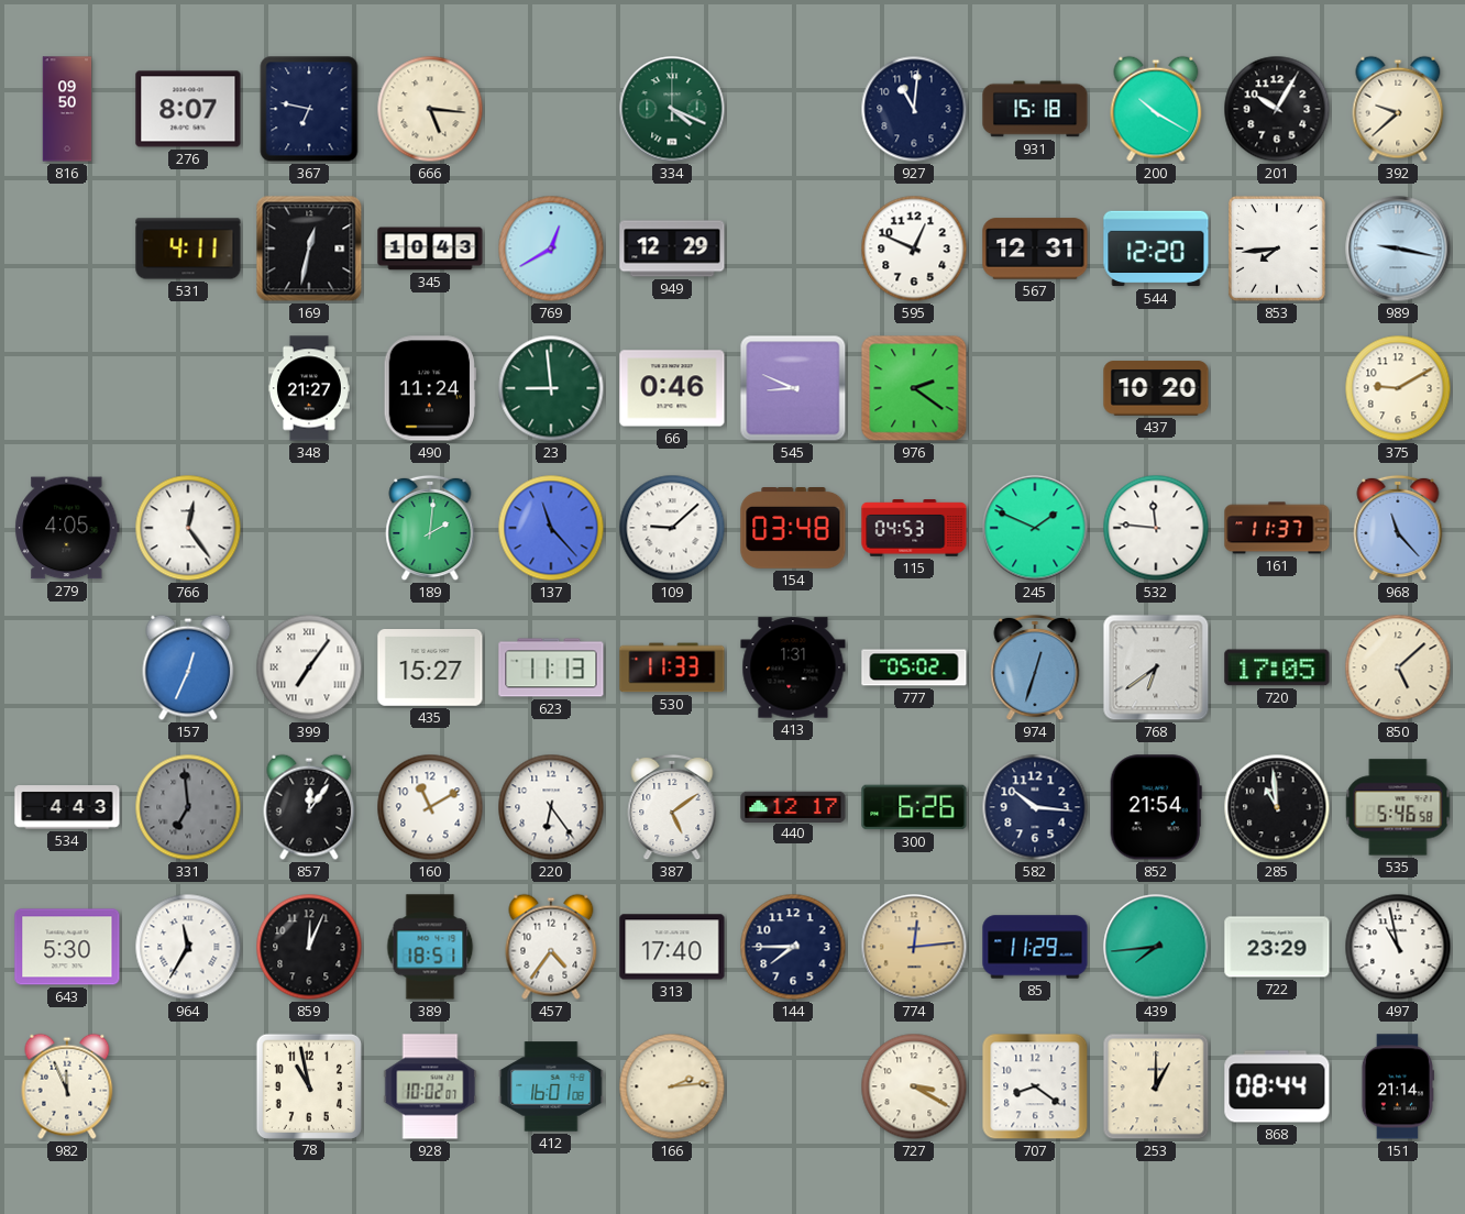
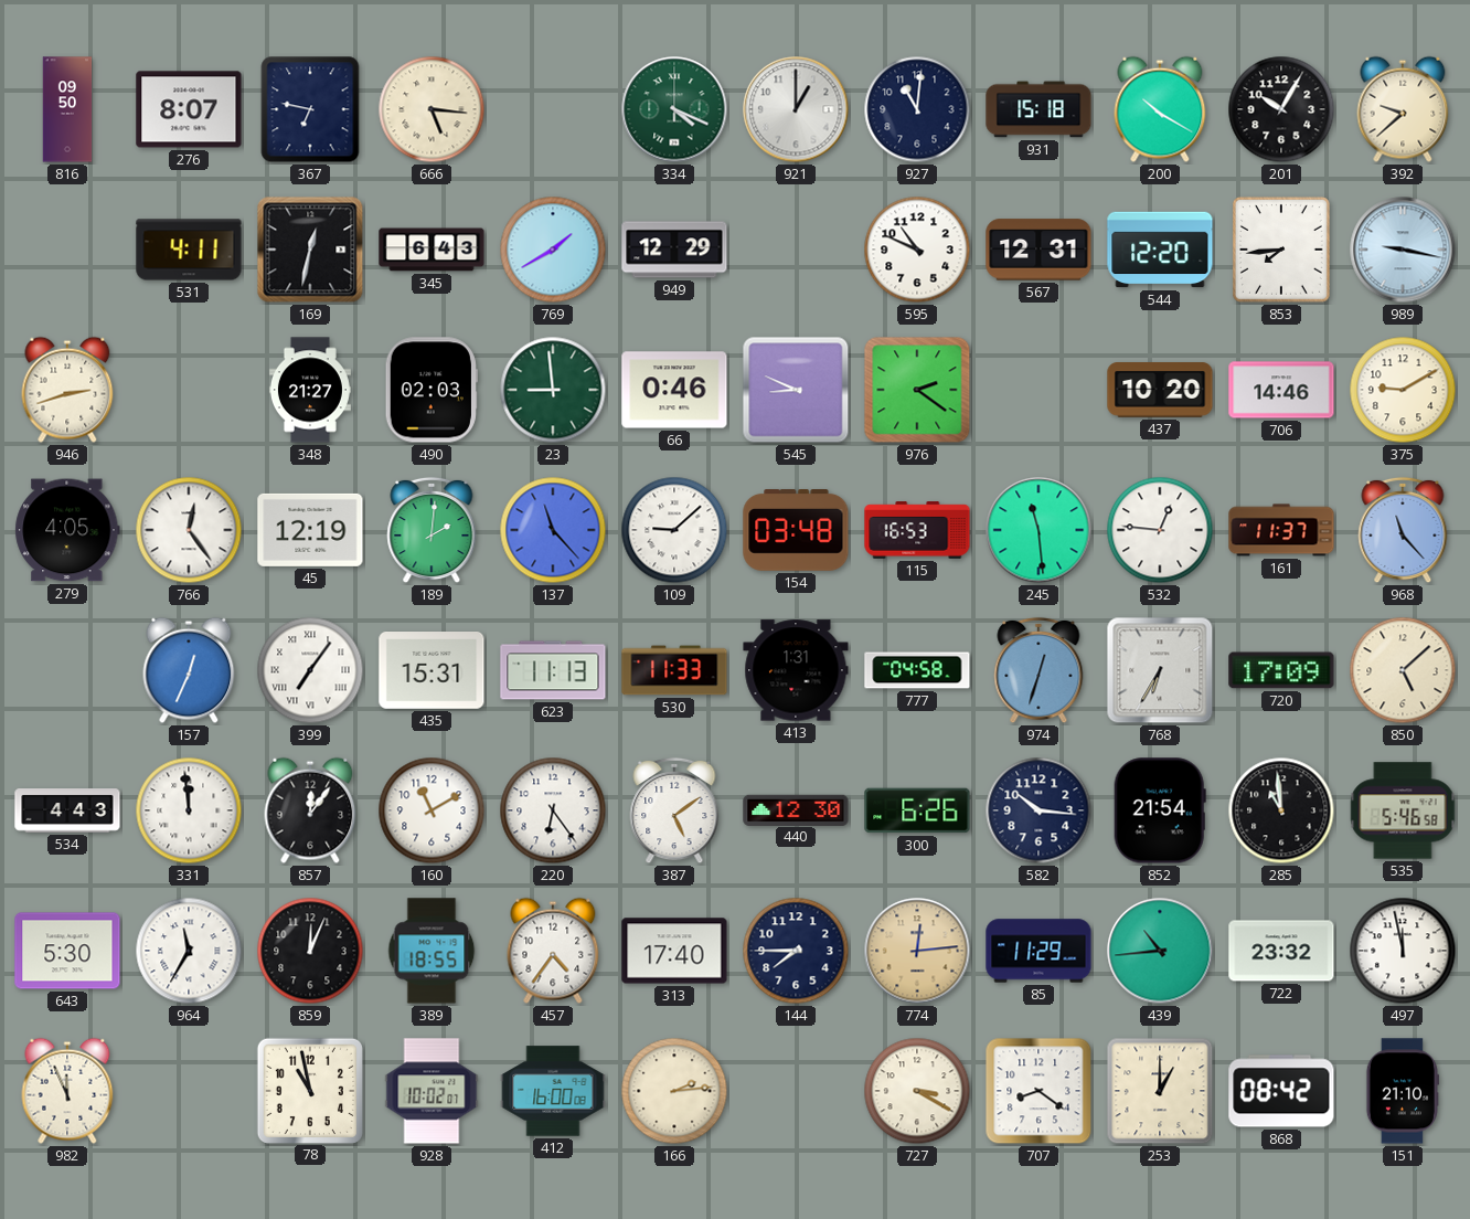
921: none -> 1:00
345: 10:43 -> 6:43
769: 12:40 -> 1:40
595: 12:49 -> 10:49
946: none -> 2:42
490: 11:24 -> 02:03
706: none -> 14:46
45: none -> 12:19
115: 04:53 -> 16:53
245: 1:49 -> 11:29
532: 11:46 -> 12:46
435: 15:27 -> 15:31
777: 05:02 -> 04:58
768: 6:39 -> 6:35
720: 17:05 -> 17:09
331: 6:59 -> 11:59
331 dial: grey -> white
440: 12:17 -> 12:30
389: 18:51 -> 18:55
439: 7:44 -> 10:44
722: 23:29 -> 23:32
497: 10:58 -> 11:58
412: 16:01 -> 16:00
868: 08:44 -> 08:42
151: 21:14 -> 21:10
